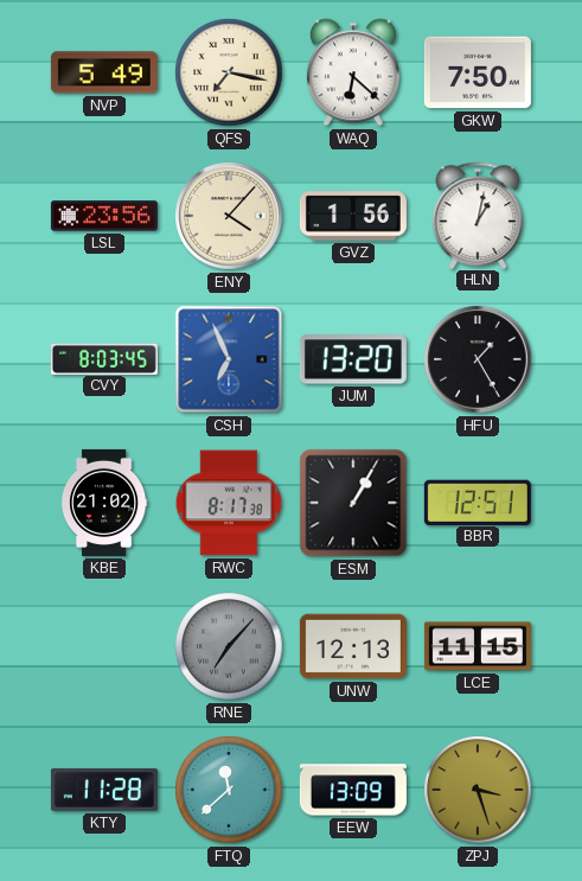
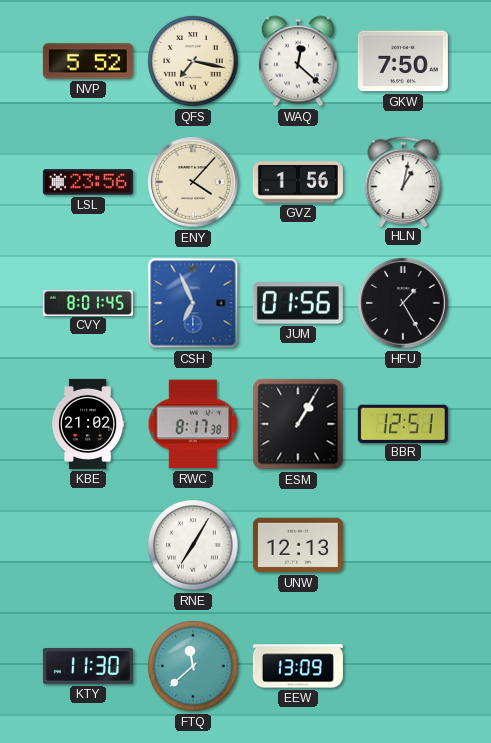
NVP: 5:49 -> 5:52
WAQ: 6:22 -> 12:22
CVY: 8:03 -> 8:01
JUM: 13:20 -> 01:56
RNE: 7:07 -> 7:05
RNE dial: grey -> white
LCE: 11:15 -> none
KTY: 11:28 -> 11:30
ZPJ: 3:27 -> none
